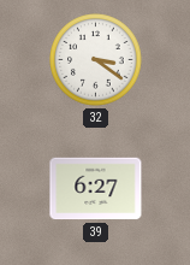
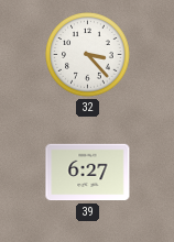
32: 3:21 -> 3:23
